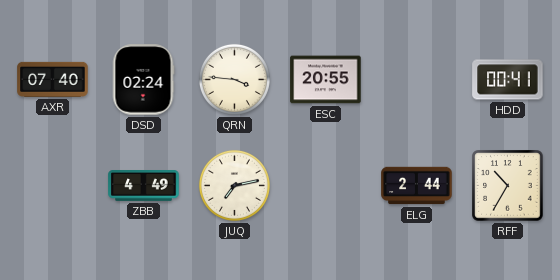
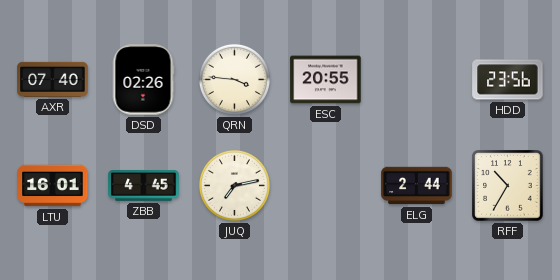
DSD: 02:24 -> 02:26
HDD: 00:41 -> 23:56
LTU: none -> 16:01
ZBB: 4:49 -> 4:45
